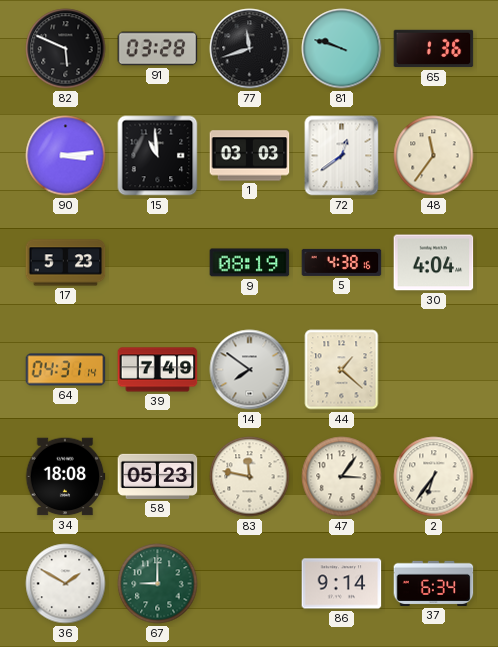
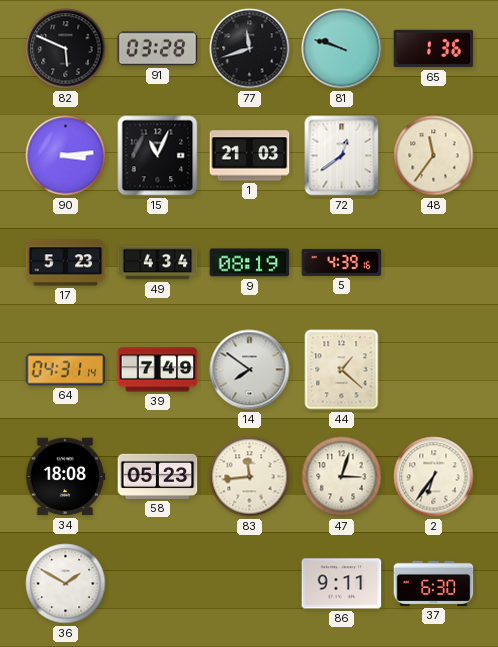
15: 10:59 -> 11:04
1: 03:03 -> 21:03
49: none -> 4:34
5: 4:38 -> 4:39
30: 4:04 -> none
83: 11:47 -> 11:44
47: 3:06 -> 3:03
67: 9:00 -> none
86: 9:14 -> 9:11
37: 6:34 -> 6:30
